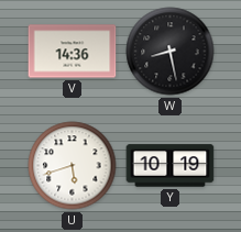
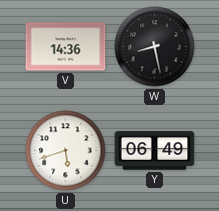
Y: 10:19 -> 06:49
